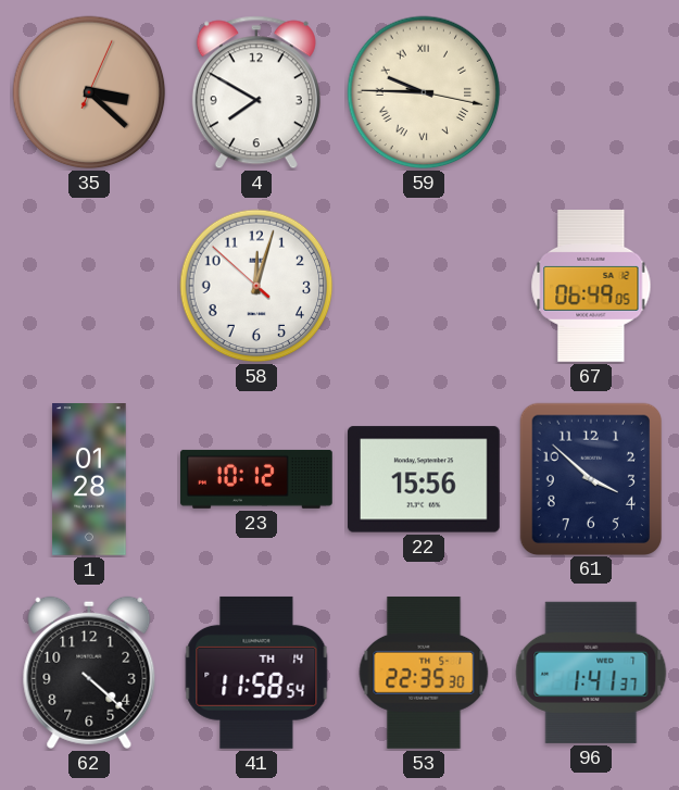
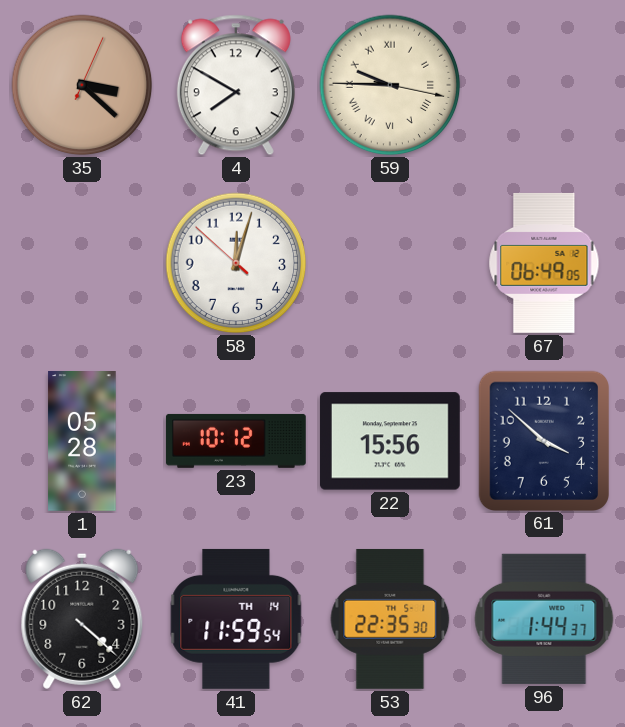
1: 01:28 -> 05:28
41: 11:58 -> 11:59
96: 1:41 -> 1:44
